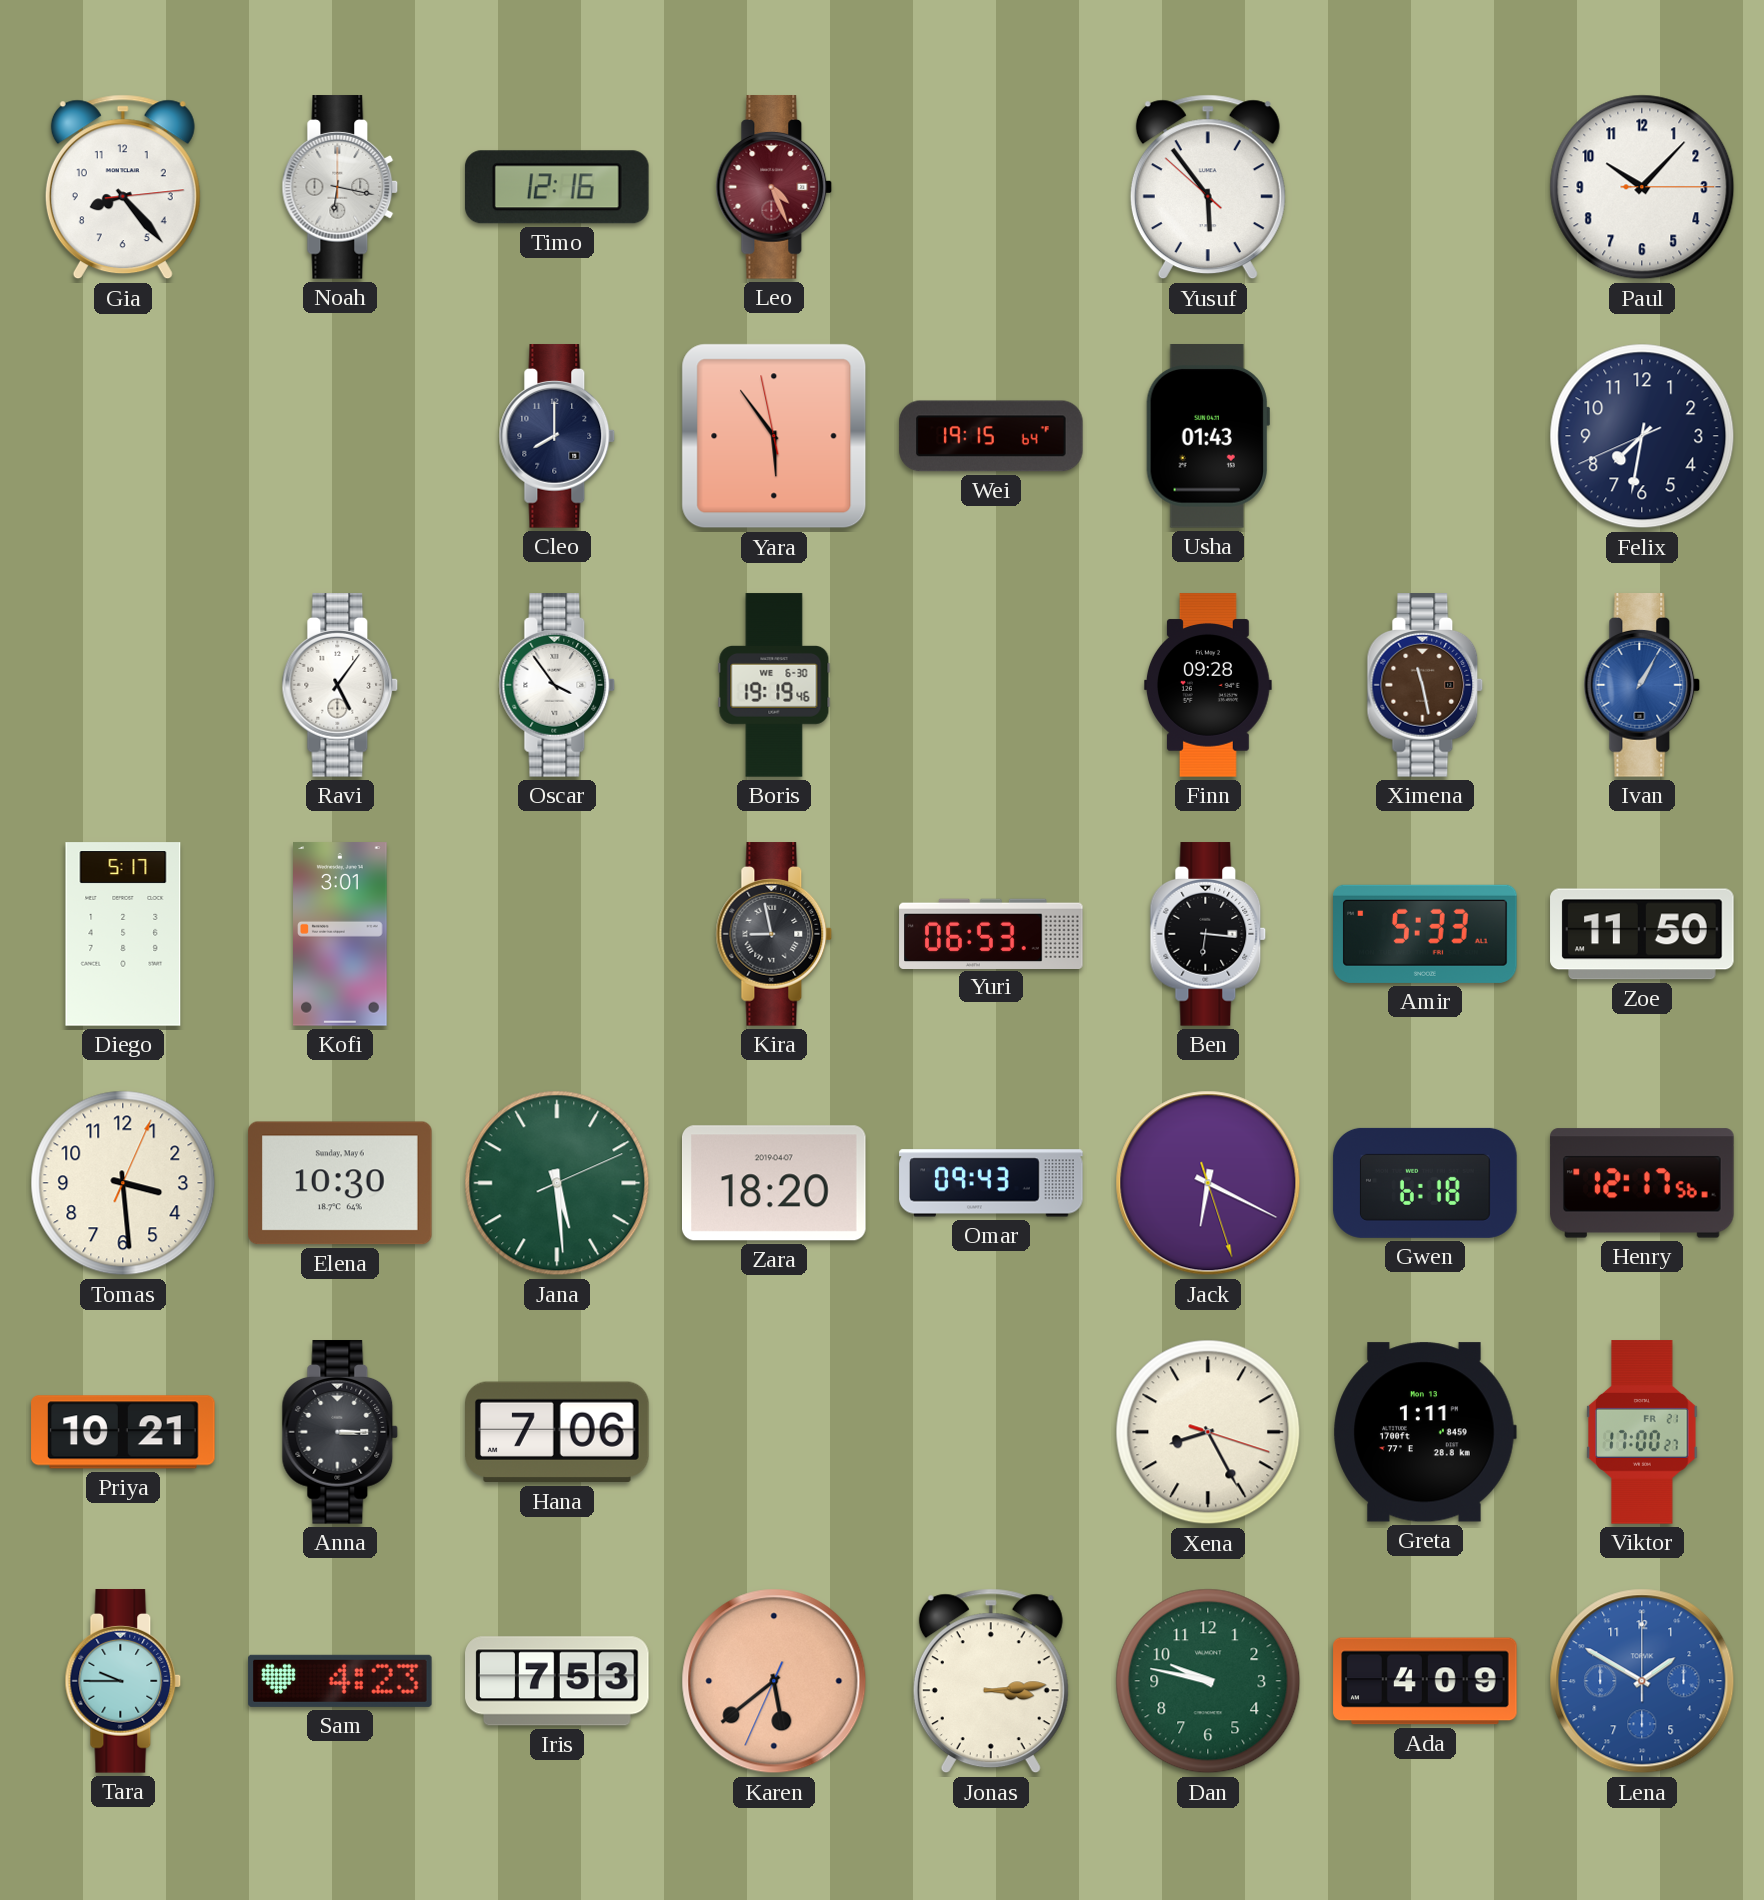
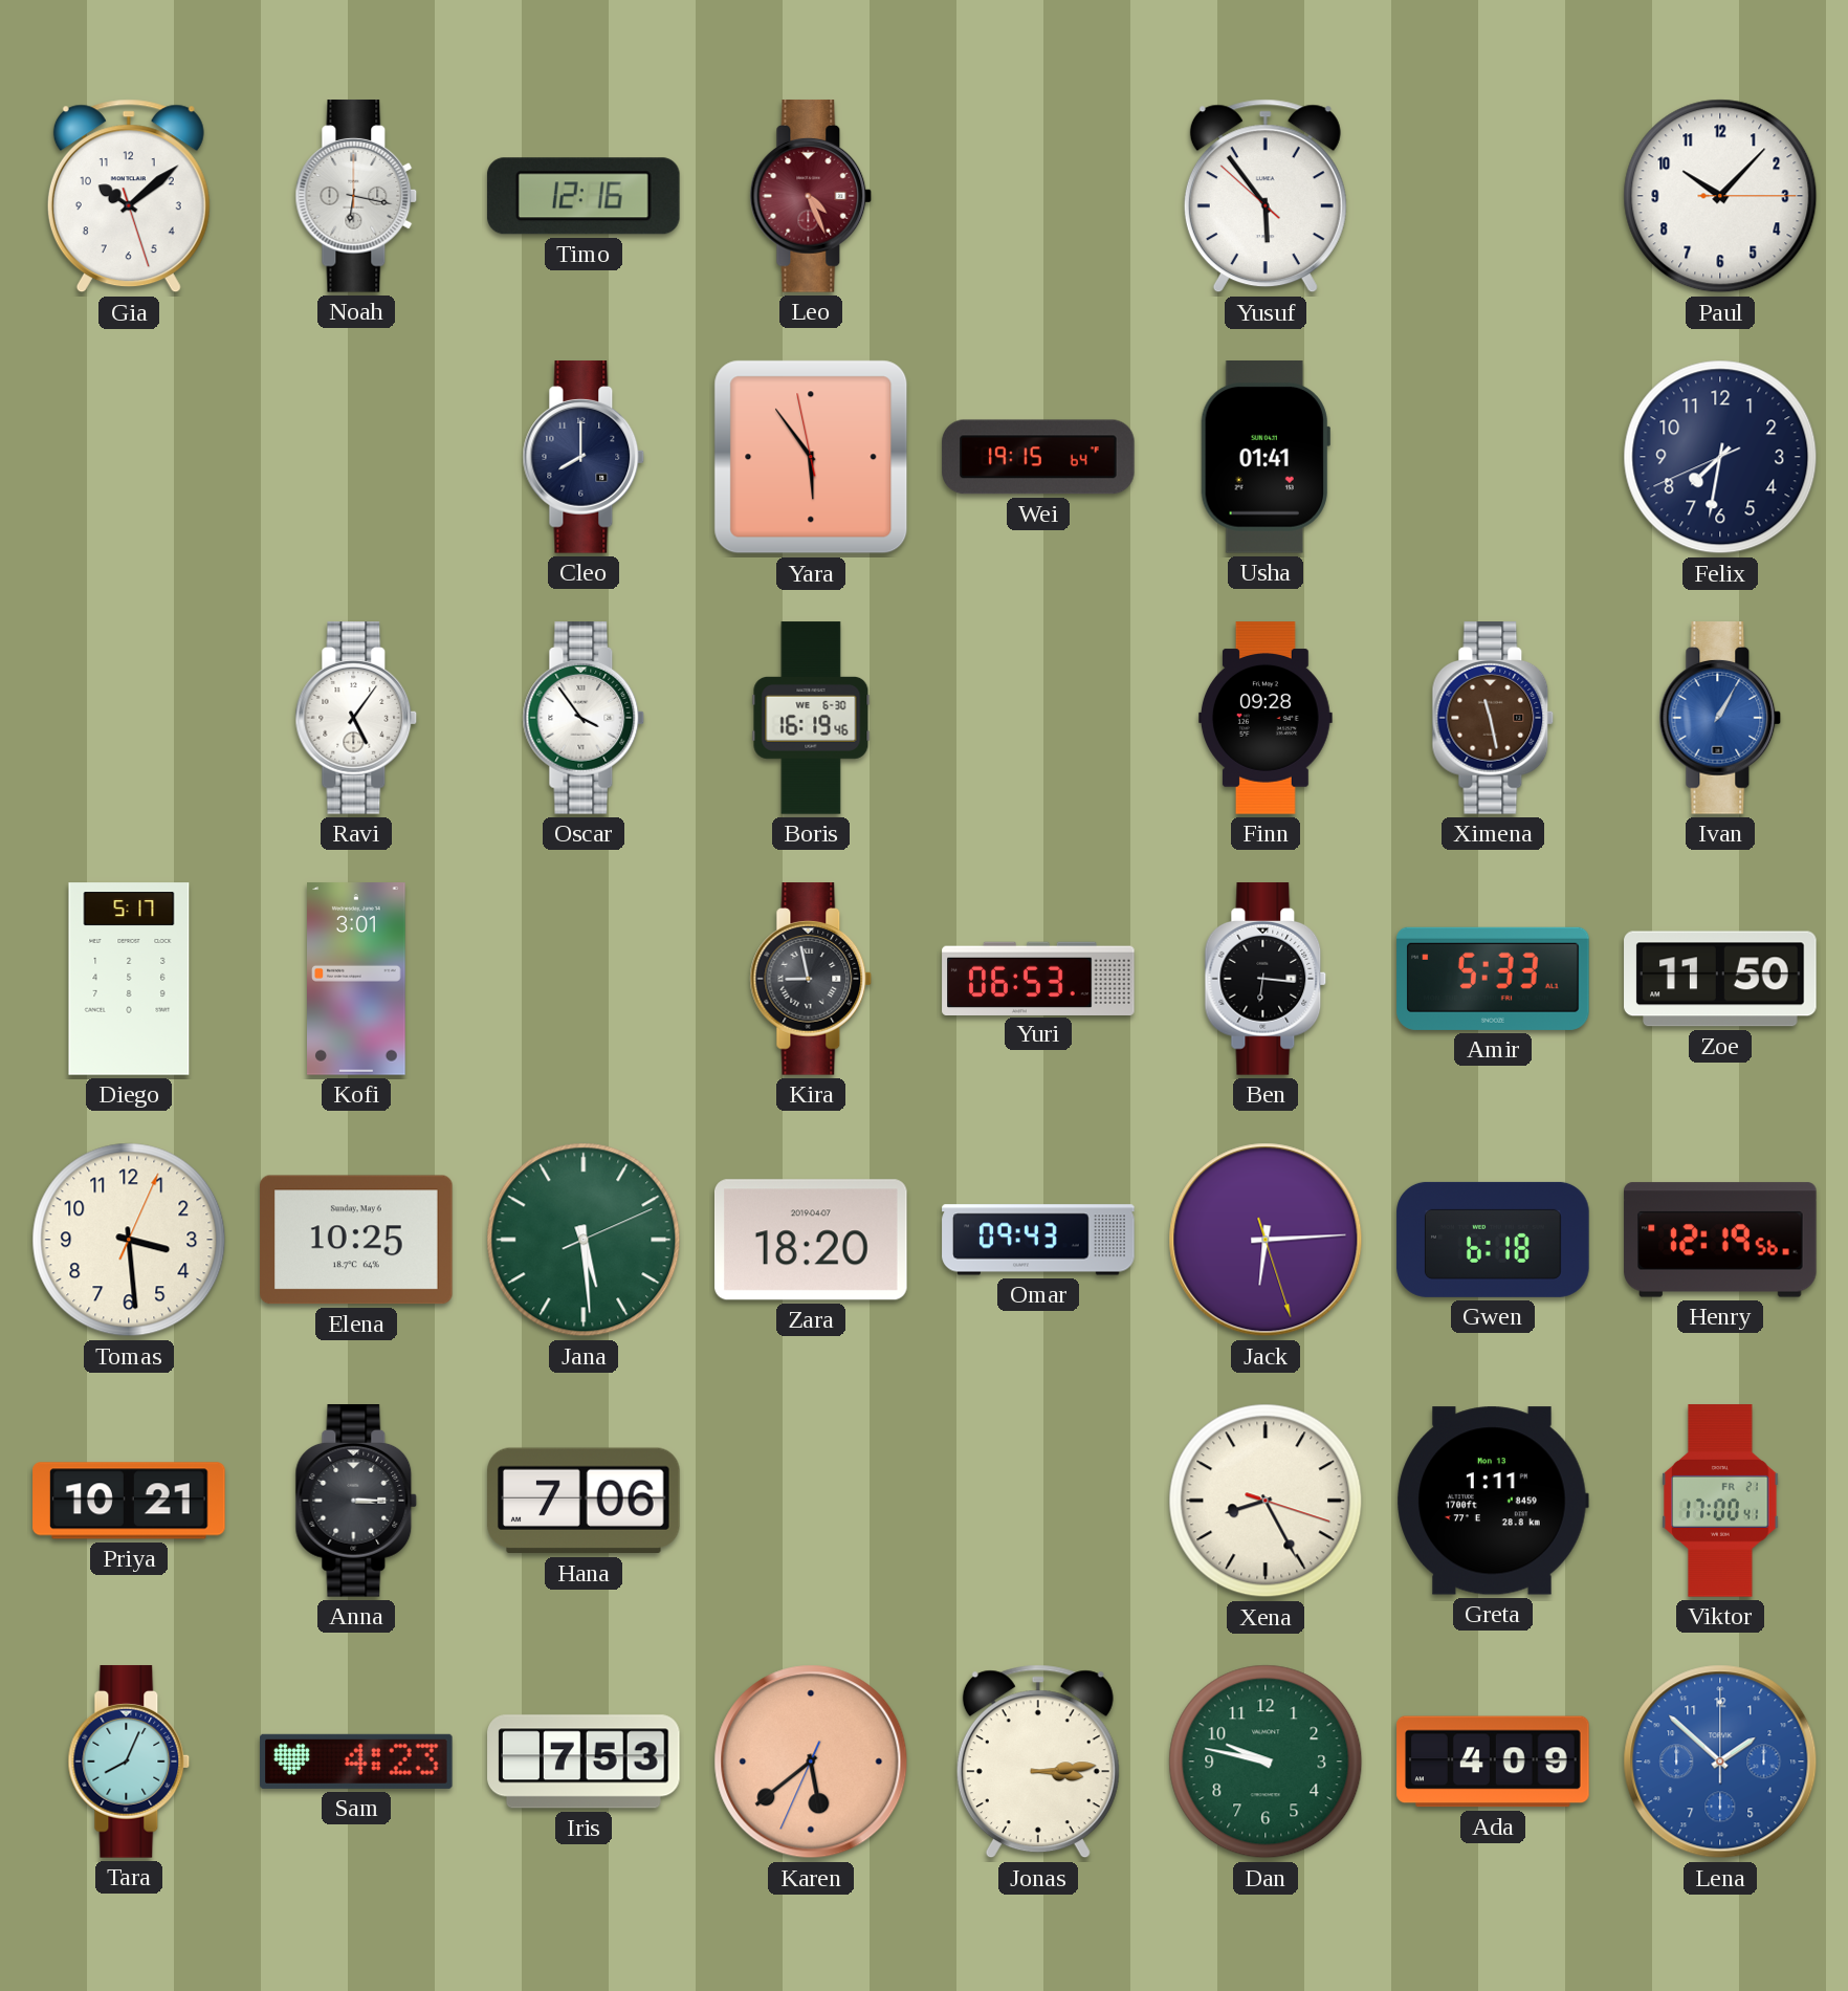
Gia: 8:23 -> 10:08
Usha: 01:43 -> 01:41
Boris: 19:19 -> 16:19
Elena: 10:30 -> 10:25
Jack: 6:19 -> 6:14
Henry: 12:17 -> 12:19
Viktor: 17:00:27 -> 17:00:41
Tara: 9:45 -> 8:04
Lena: 1:50 -> 1:52
